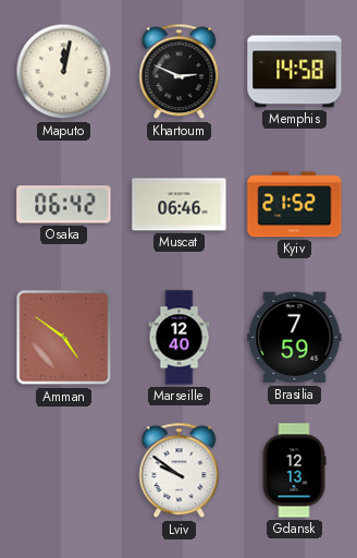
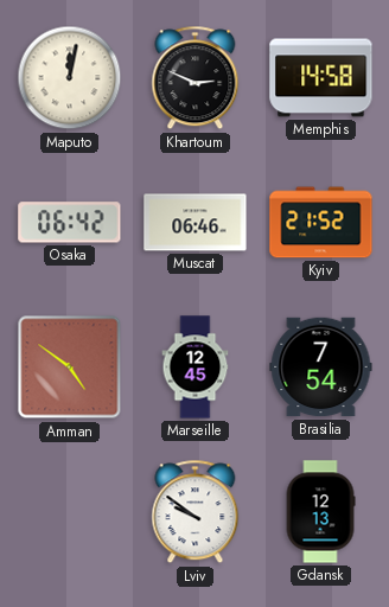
Marseille: 12:40 -> 12:45
Brasilia: 7:59 -> 7:54
